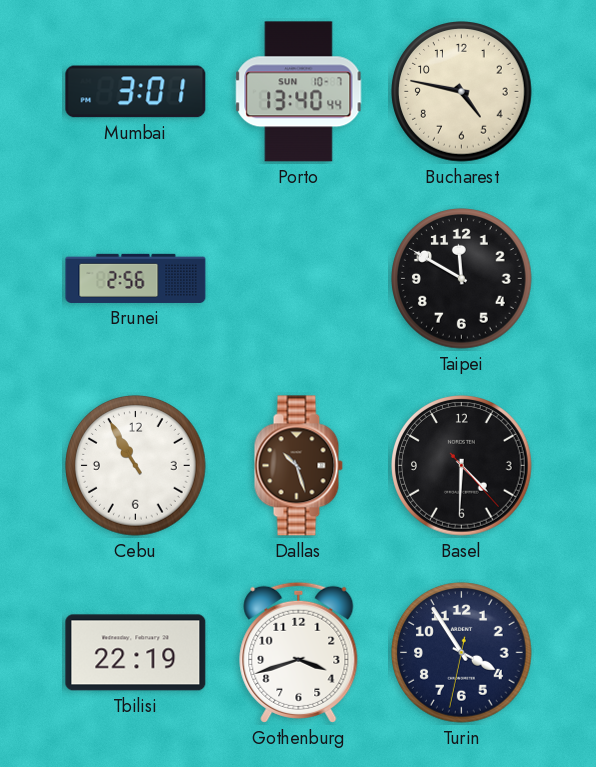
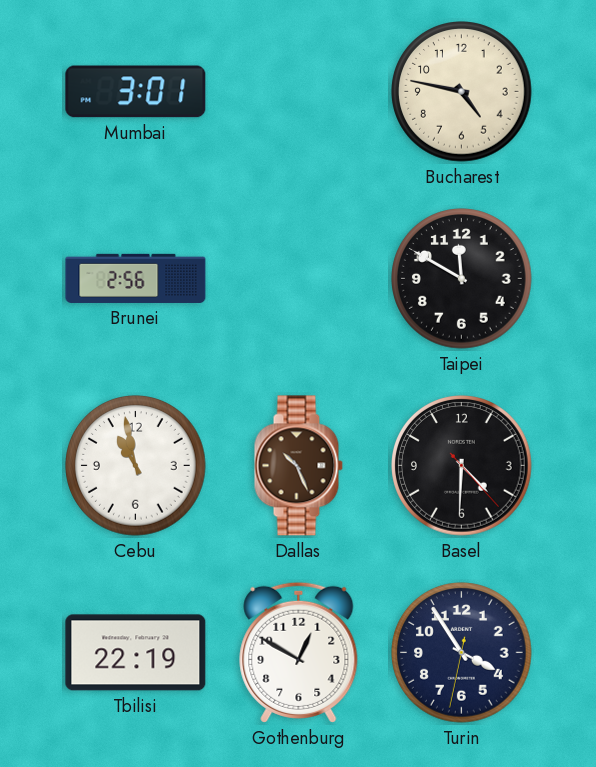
Porto: 13:40 -> none
Cebu: 10:55 -> 10:58
Dallas: 10:27 -> 10:26
Gothenburg: 3:42 -> 12:50
